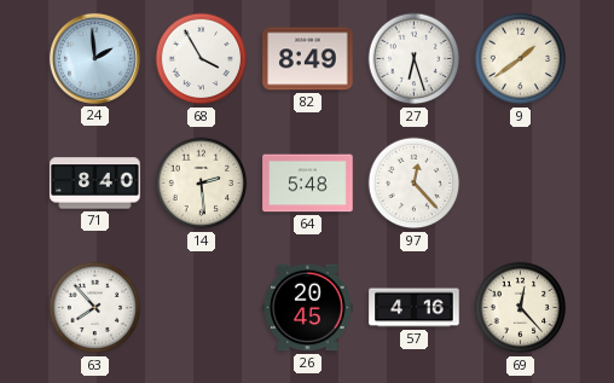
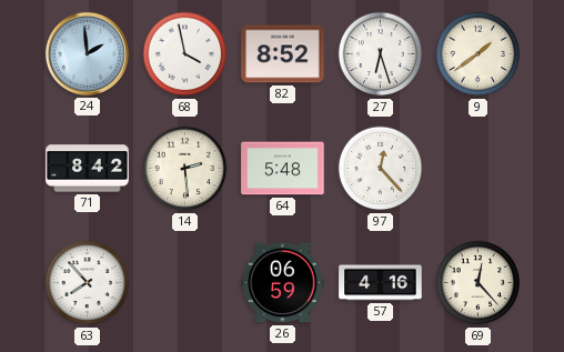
68: 3:55 -> 3:58
82: 8:49 -> 8:52
71: 8:40 -> 8:42
26: 20:45 -> 06:59
